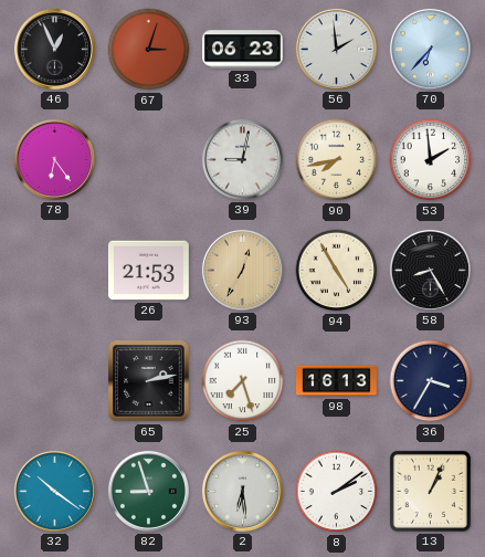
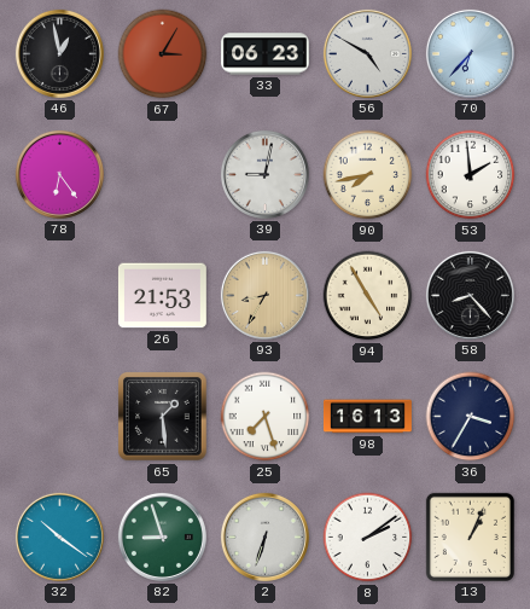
46: 12:56 -> 12:58
67: 3:03 -> 3:05
56: 1:59 -> 4:50
93: 12:35 -> 8:35
58: 8:25 -> 8:23
65: 2:13 -> 1:29
2: 6:29 -> 6:33
